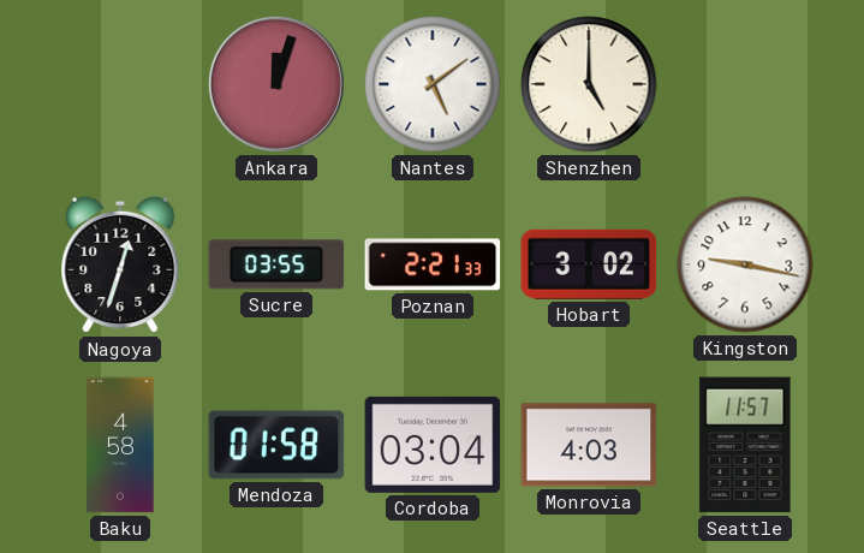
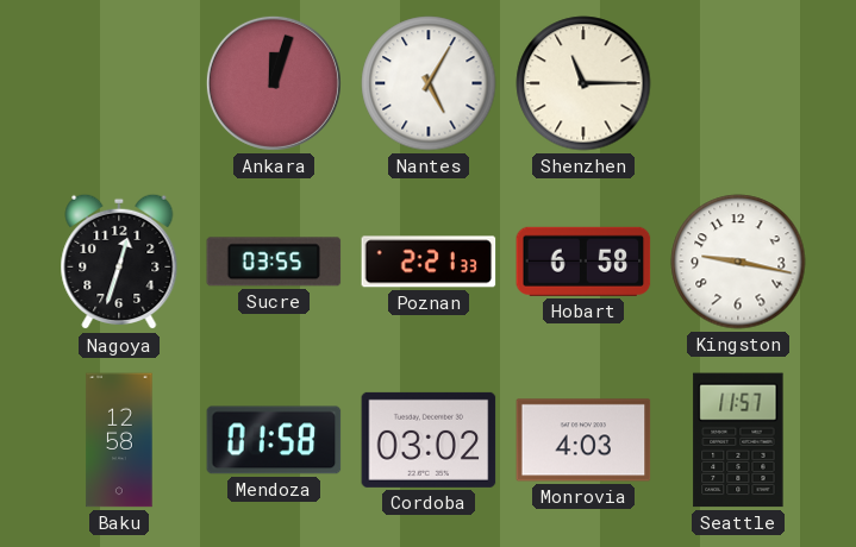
Nantes: 5:09 -> 5:05
Shenzhen: 5:00 -> 11:15
Hobart: 3:02 -> 6:58
Baku: 4:58 -> 12:58
Cordoba: 03:04 -> 03:02
